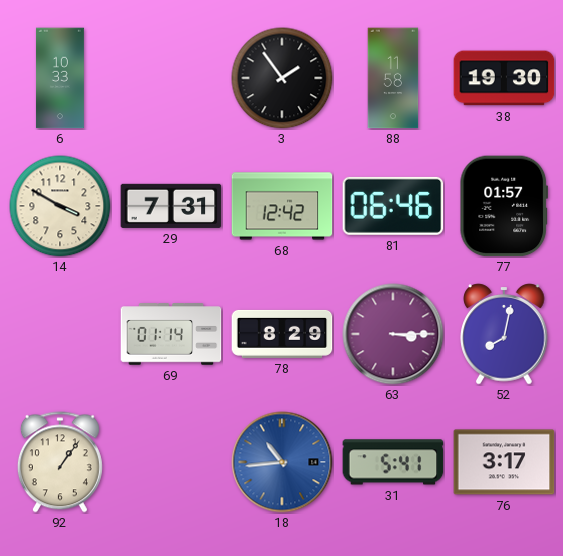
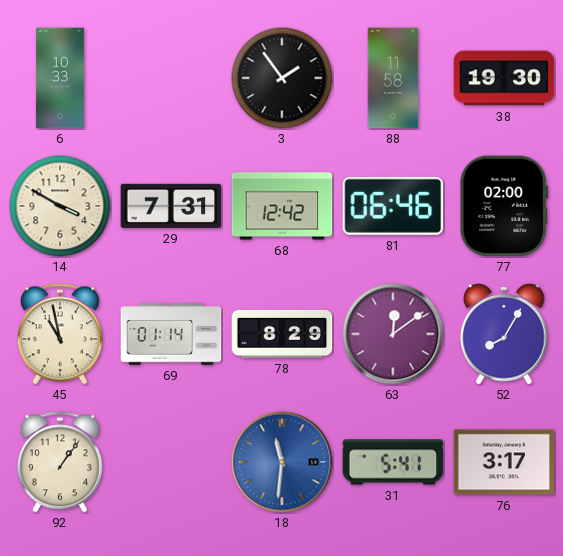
77: 01:57 -> 02:00
45: none -> 10:58
63: 3:15 -> 12:09
52: 8:02 -> 8:05
18: 10:44 -> 11:31
